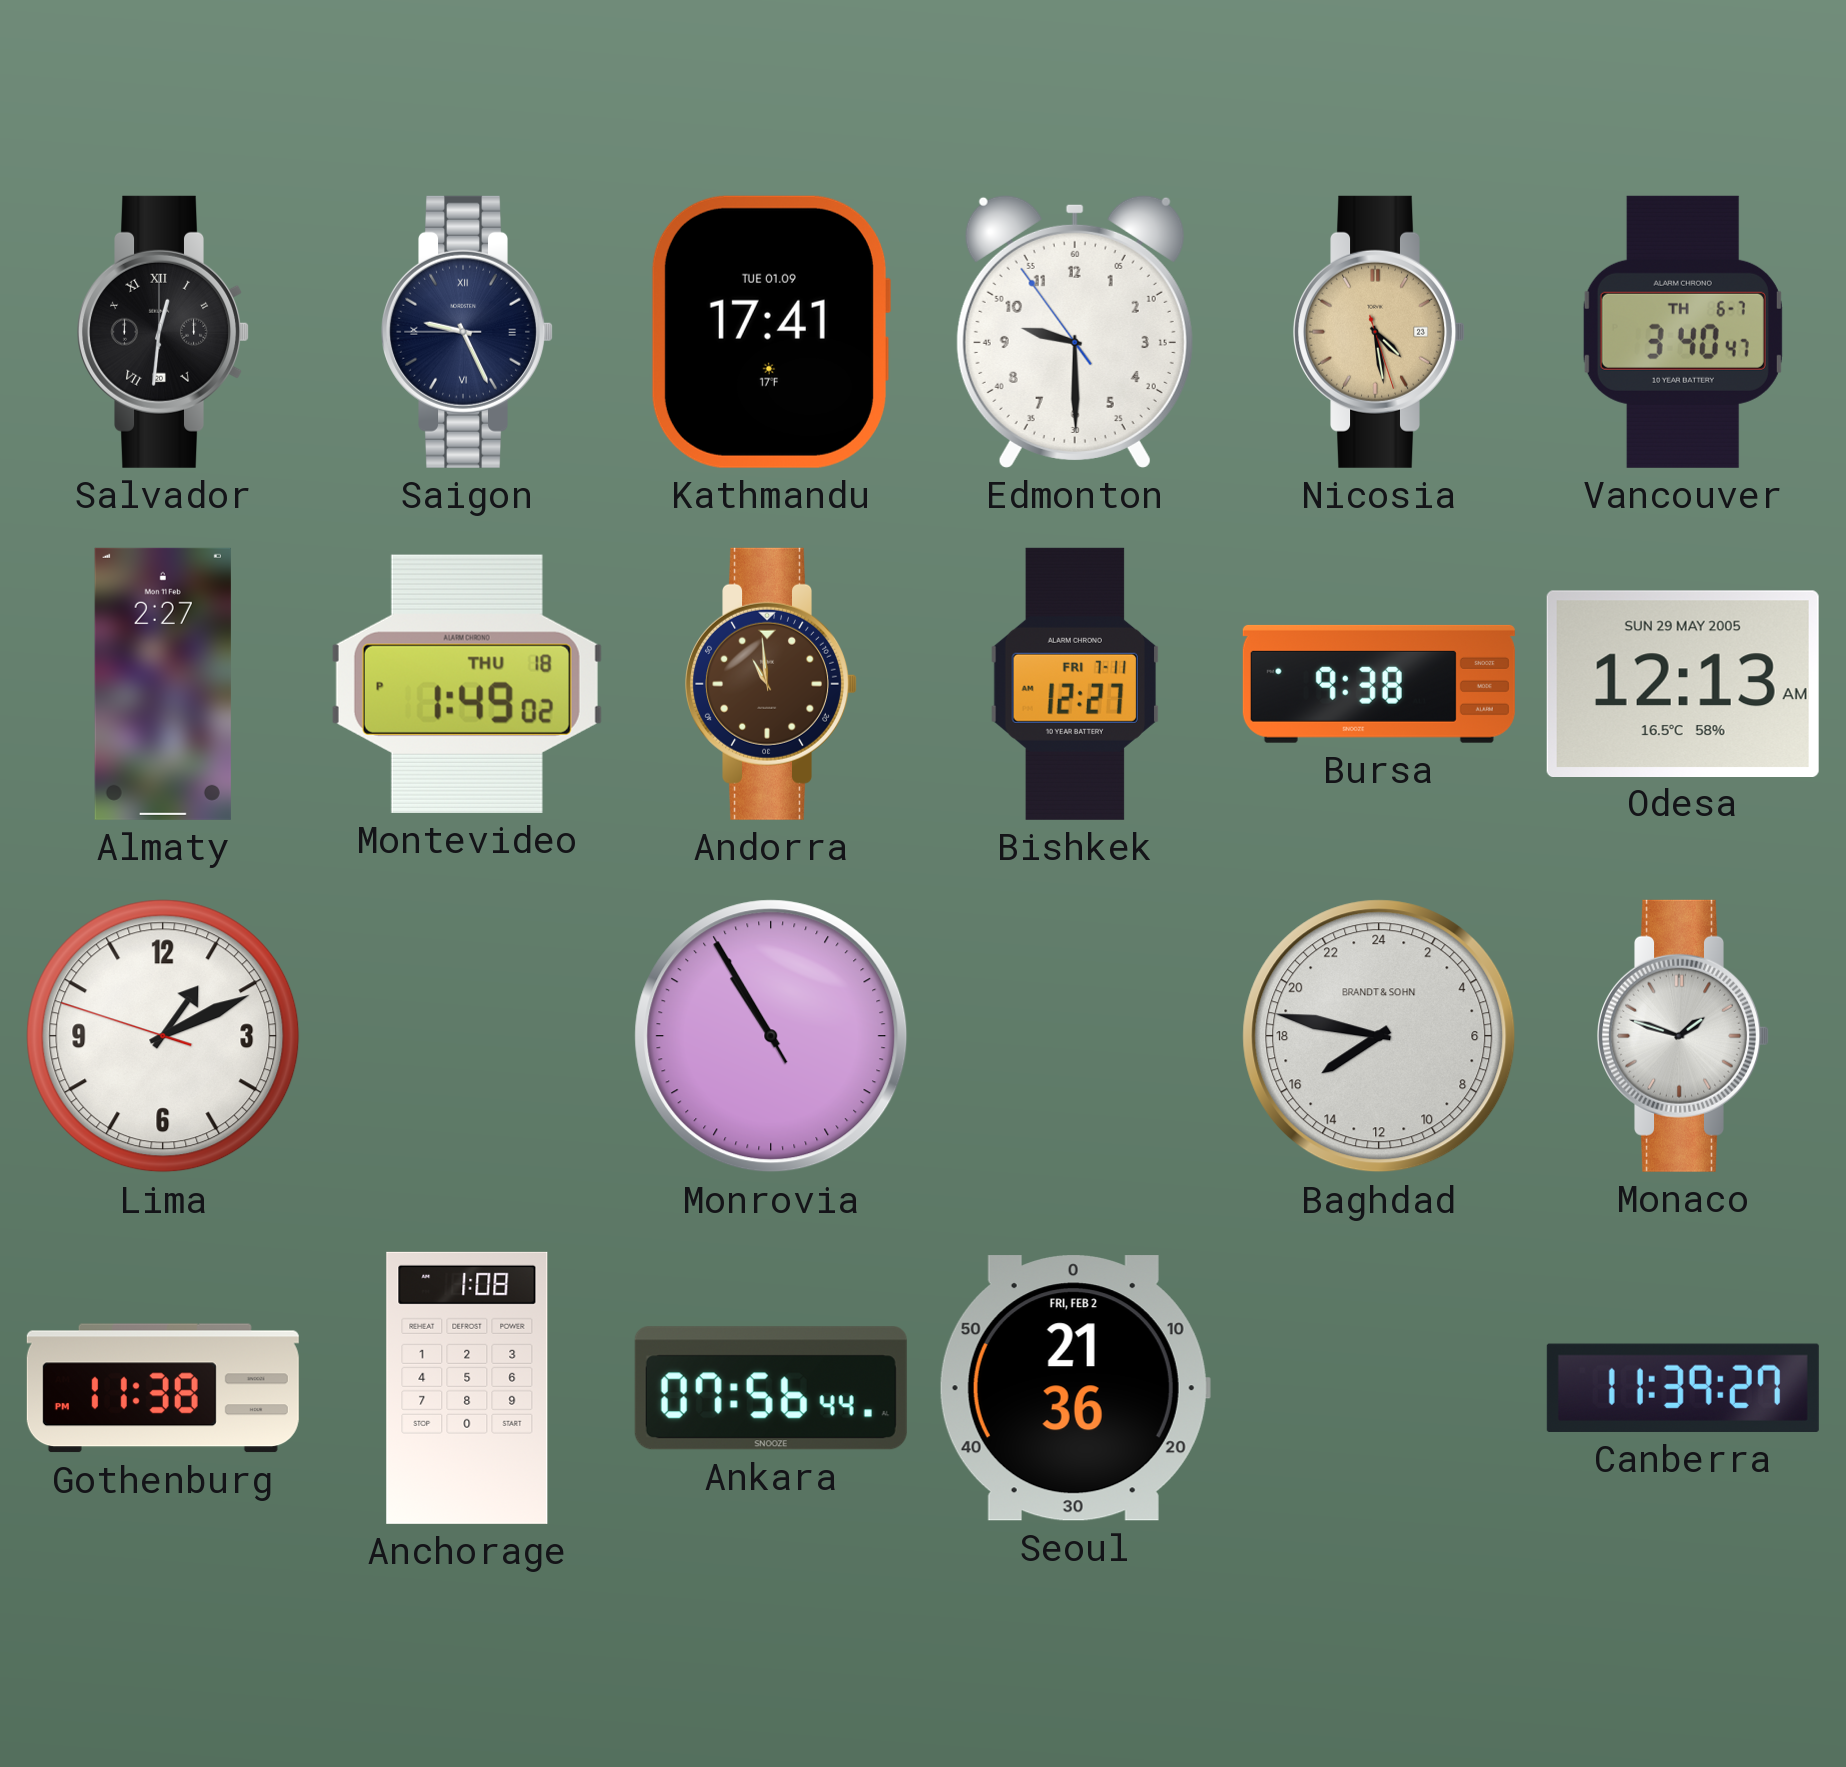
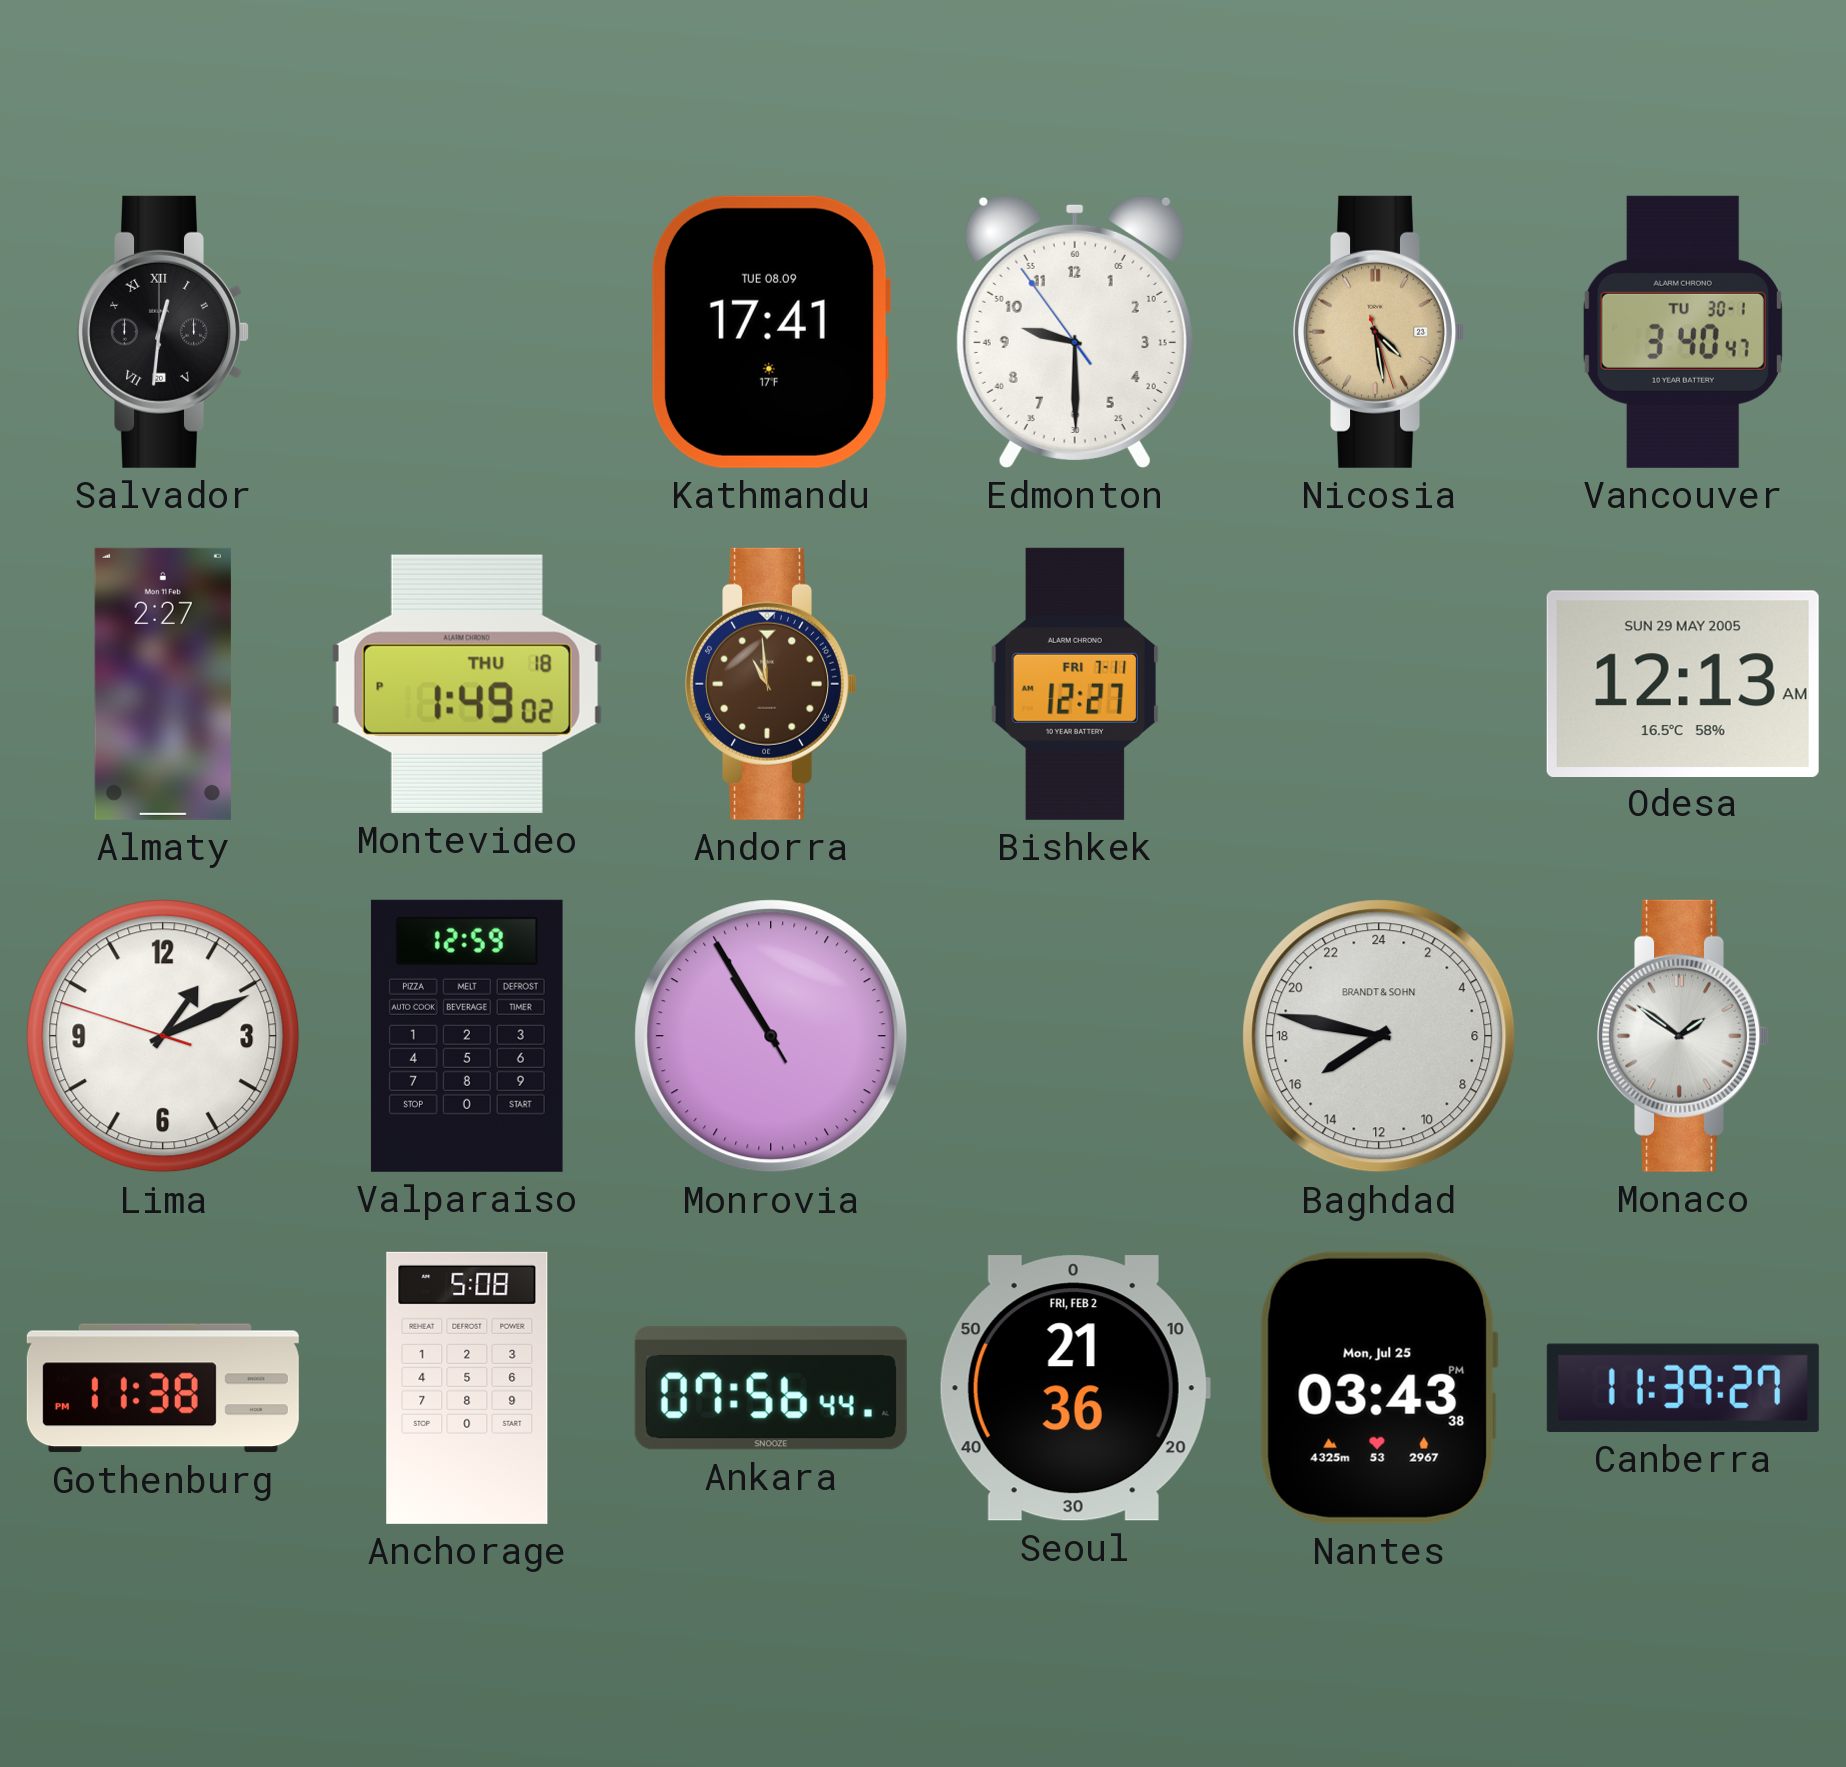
Saigon: 9:25 -> none
Kathmandu date: TUE 01.09 -> TUE 08.09
Vancouver date: TH 6-7 -> TU 30-1
Bursa: 9:38 -> none
Valparaiso: none -> 12:59
Monaco: 1:48 -> 1:51
Anchorage: 1:08 -> 5:08
Nantes: none -> 03:43
